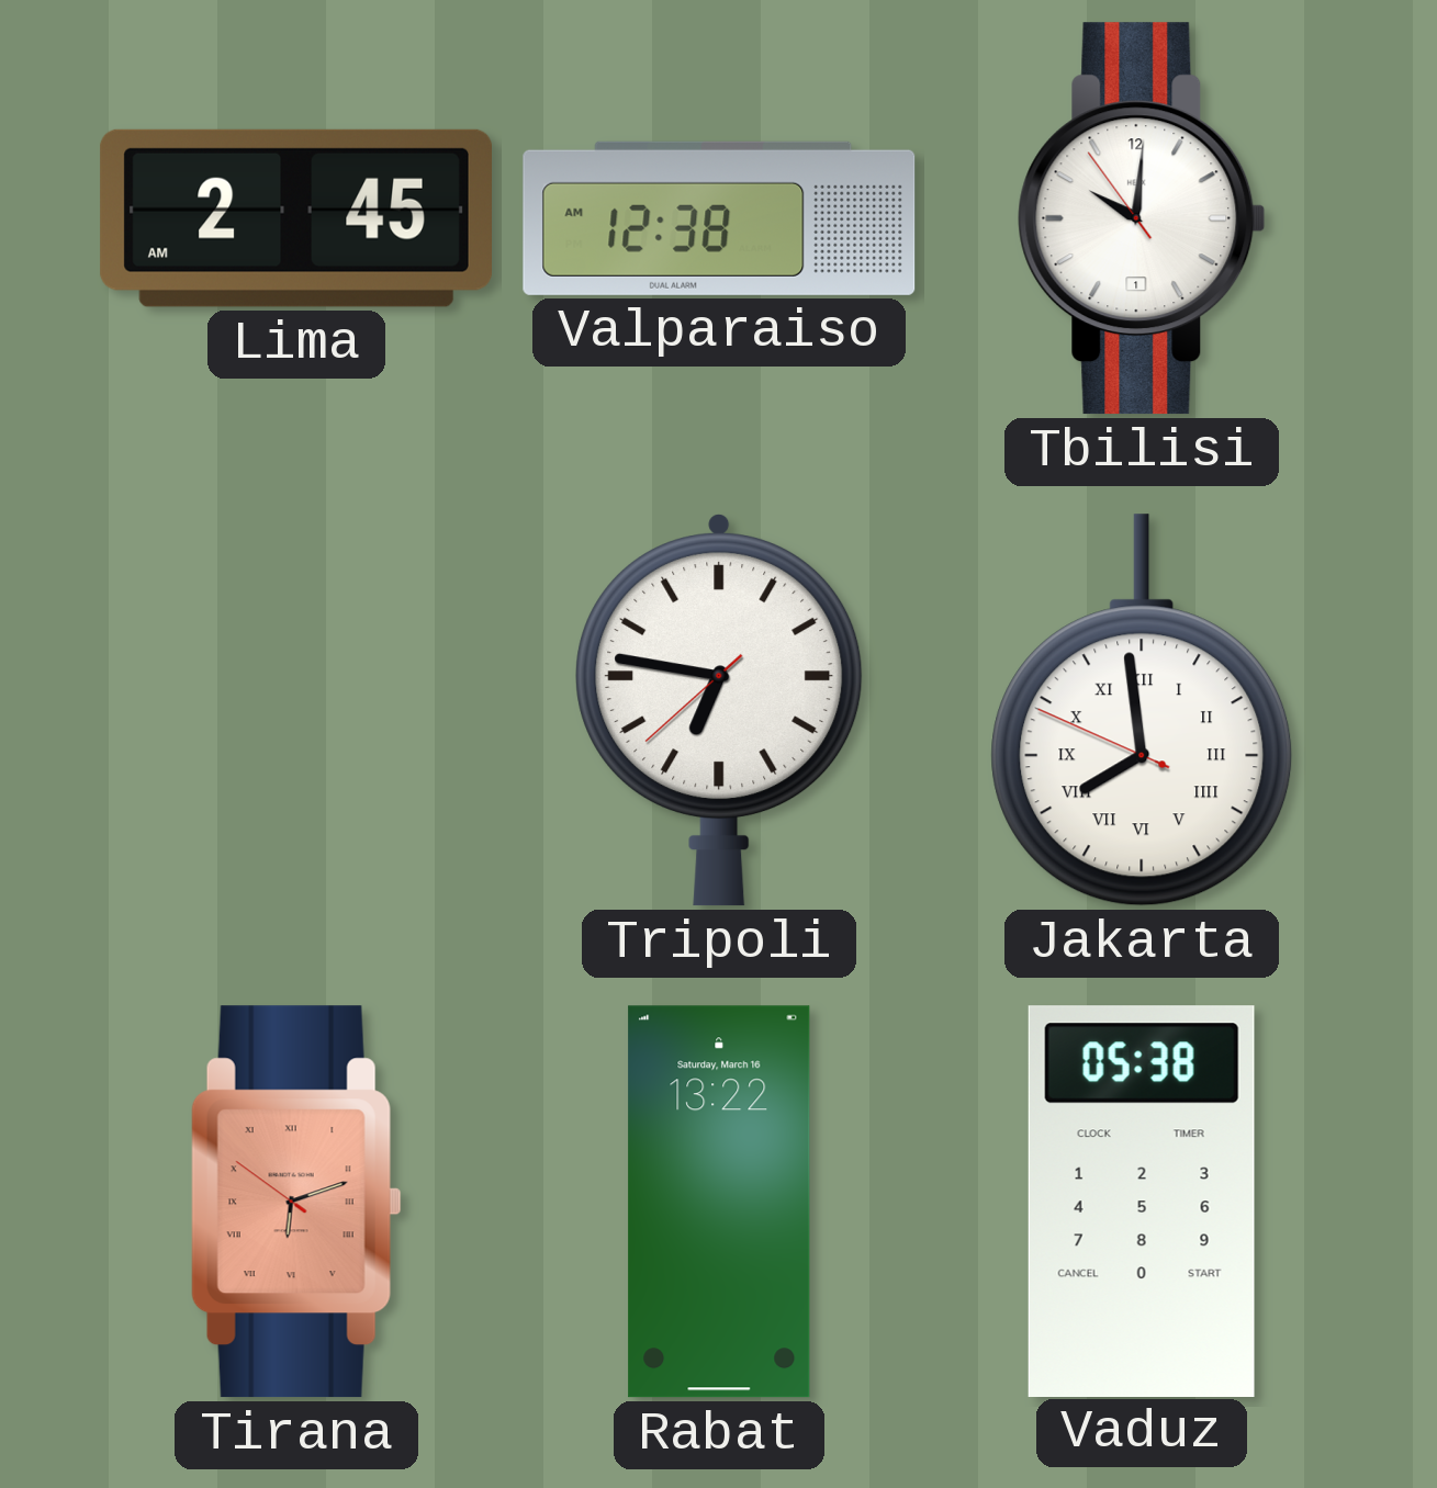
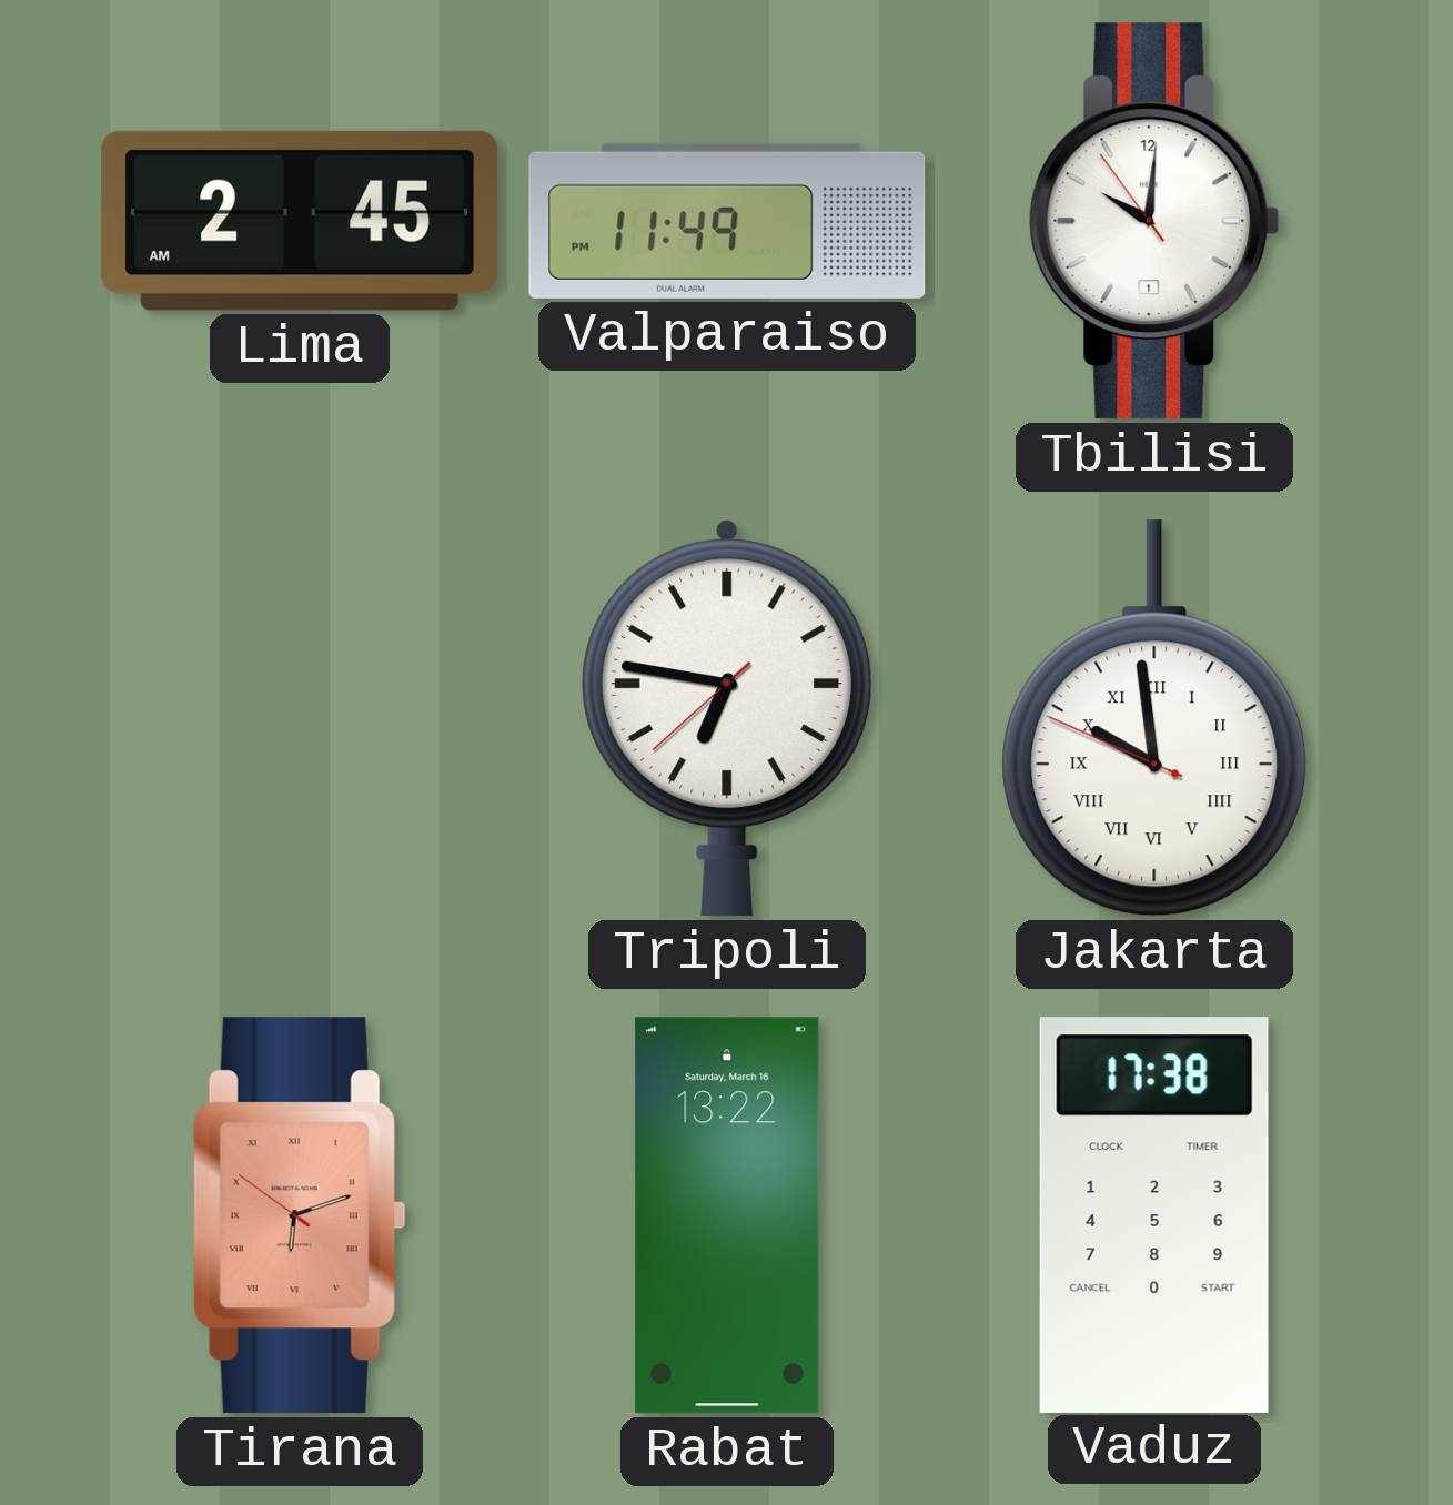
Valparaiso: 12:38 -> 11:49
Jakarta: 7:58 -> 9:58
Vaduz: 05:38 -> 17:38
